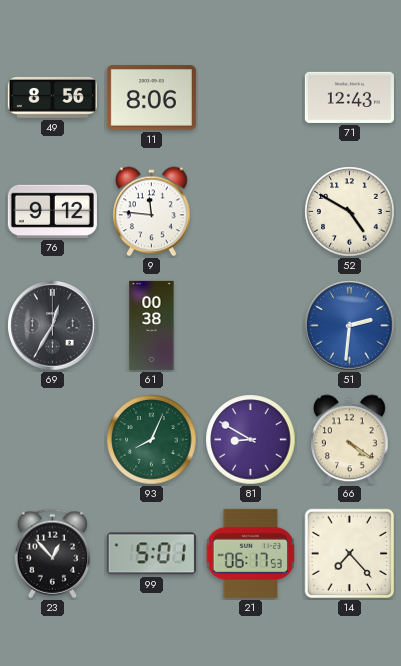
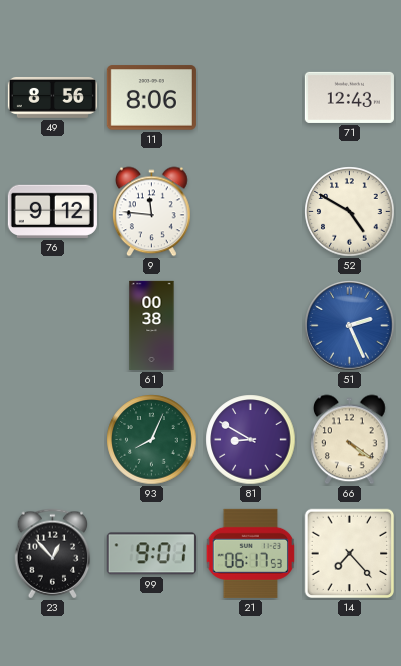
69: 12:35 -> none
51: 2:31 -> 2:26
99: 5:01 -> 9:01
